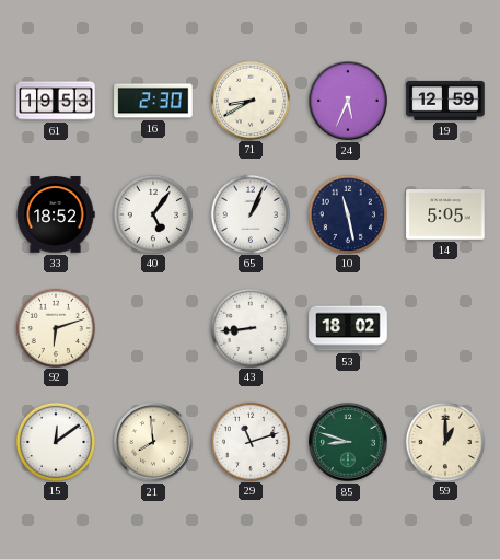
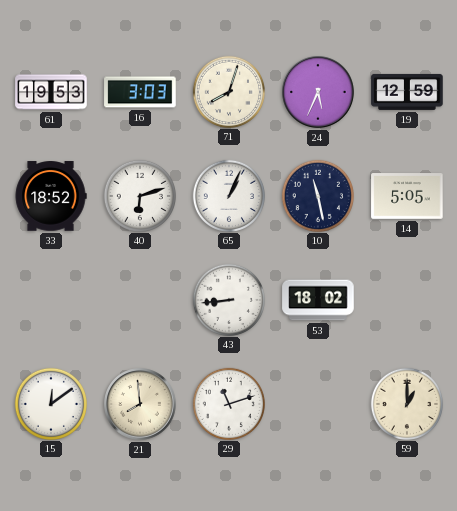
16: 2:30 -> 3:03
71: 8:40 -> 8:03
40: 5:06 -> 6:12
92: 6:12 -> none
85: 8:48 -> none
